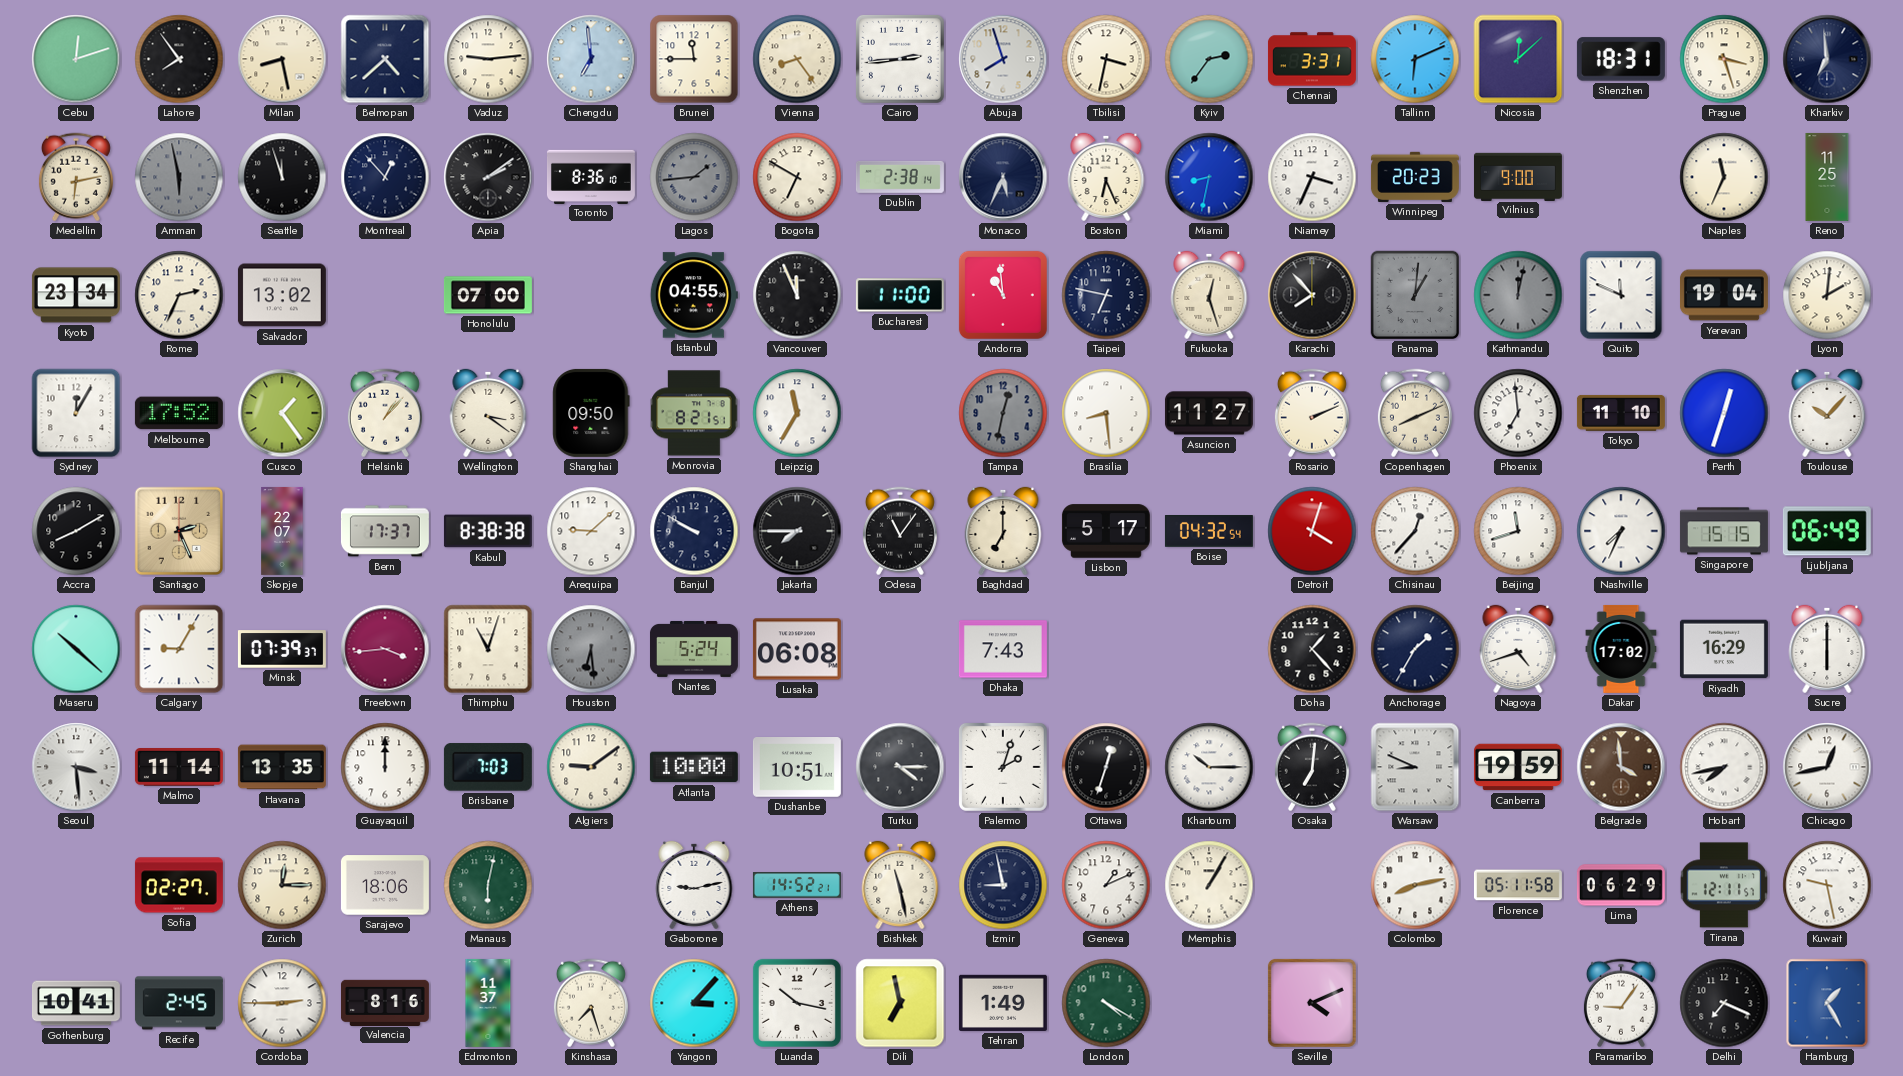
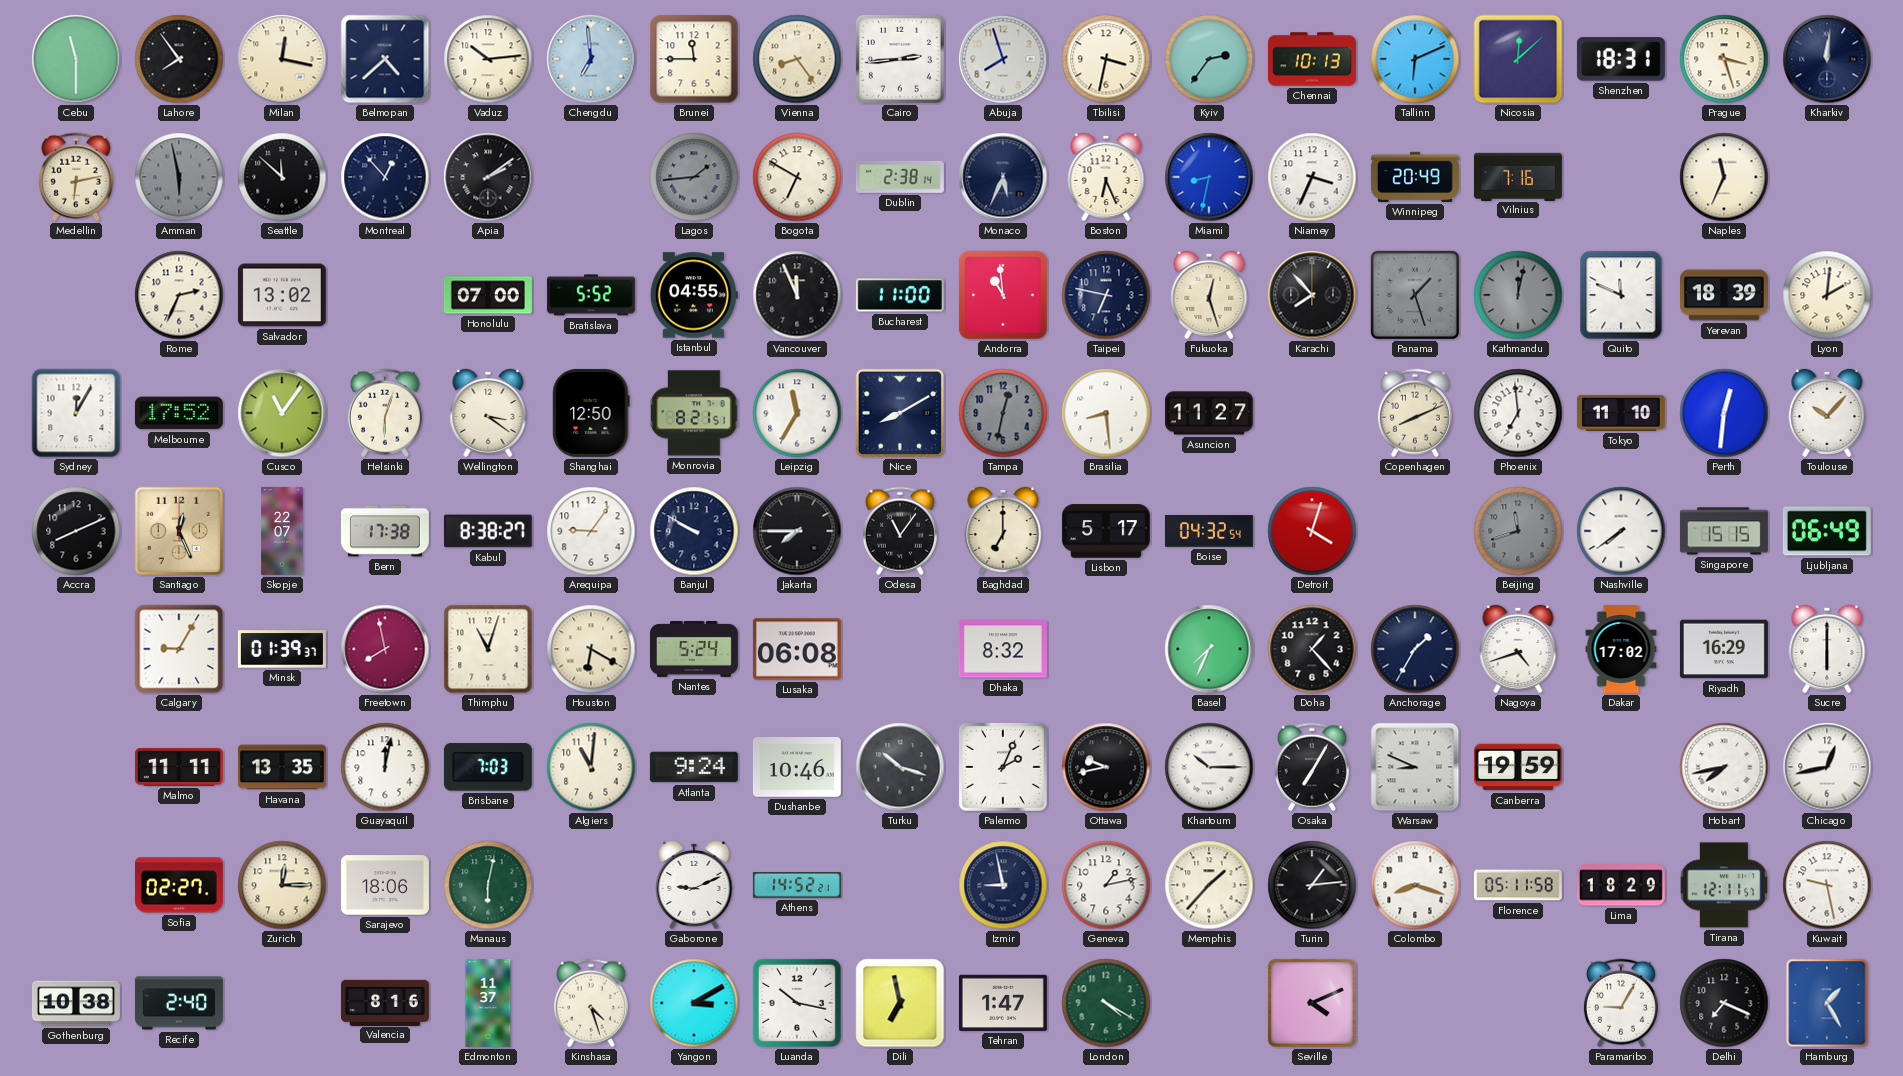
Cebu: 12:12 -> 11:30
Milan: 8:28 -> 12:17
Vaduz: 9:14 -> 10:14
Chennai: 3:31 -> 10:13
Kharkiv: 6:59 -> 12:01
Seattle: 11:57 -> 11:52
Toronto: 8:36 -> none
Winnipeg: 20:23 -> 20:49
Vilnius: 9:00 -> 7:16
Reno: 11:25 -> none
Kyoto: 23:34 -> none
Bratislava: none -> 5:52
Panama: 1:01 -> 1:27
Yerevan: 19:04 -> 18:39
Cusco: 1:24 -> 11:06
Helsinki: 1:07 -> 6:03
Shanghai: 09:50 -> 12:50
Nice: none -> 8:10
Rosario: 2:11 -> none
Perth: 12:33 -> 12:31
Accra: 8:10 -> 8:11
Santiago: 2:26 -> 12:26
Bern: 17:37 -> 17:38
Kabul: 8:38:38 -> 8:38:27
Arequipa: 9:08 -> 9:06
Chisinau: 12:37 -> none
Beijing dial: white -> grey
Nashville: 7:34 -> 7:39
Maseru: 10:22 -> none
Minsk: 07:39 -> 01:39
Freetown: 3:44 -> 7:58
Houston: 6:29 -> 6:20
Houston dial: grey -> cream
Dhaka: 7:43 -> 8:32
Basel: none -> 7:34
Seoul: 3:29 -> none
Malmo: 11:14 -> 11:11
Guayaquil: 12:00 -> 12:02
Algiers: 9:09 -> 11:01
Atlanta: 10:00 -> 9:24
Dushanbe: 10:51 -> 10:46
Turku: 4:15 -> 10:18
Palermo: 2:03 -> 2:04
Ottawa: 12:33 -> 9:43
Osaka: 7:01 -> 7:05
Belgrade: 3:59 -> none
Gaborone: 9:13 -> 9:11
Bishkek: 11:28 -> none
Geneva: 1:11 -> 1:13
Memphis: 1:05 -> 1:37
Turin: none -> 1:14
Colombo: 8:13 -> 8:18
Lima: 06:29 -> 18:29
Gothenburg: 10:41 -> 10:38
Recife: 2:45 -> 2:40
Cordoba: 2:45 -> none
Kinshasa: 7:27 -> 4:27
Yangon: 3:07 -> 3:10
Tehran: 1:49 -> 1:47
Paramaribo: 9:06 -> 9:05
